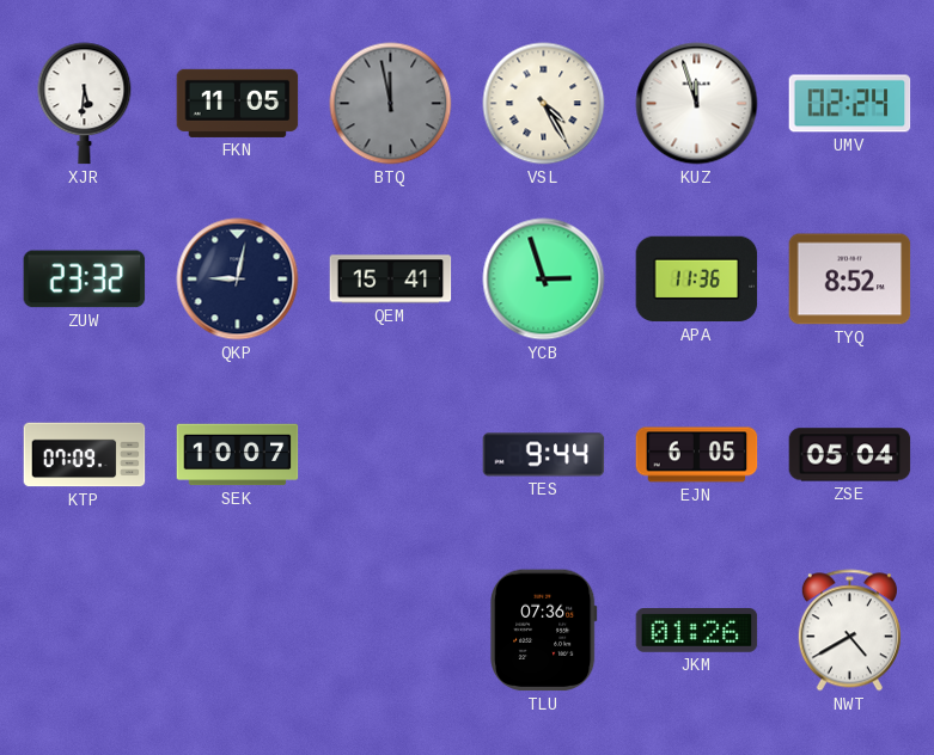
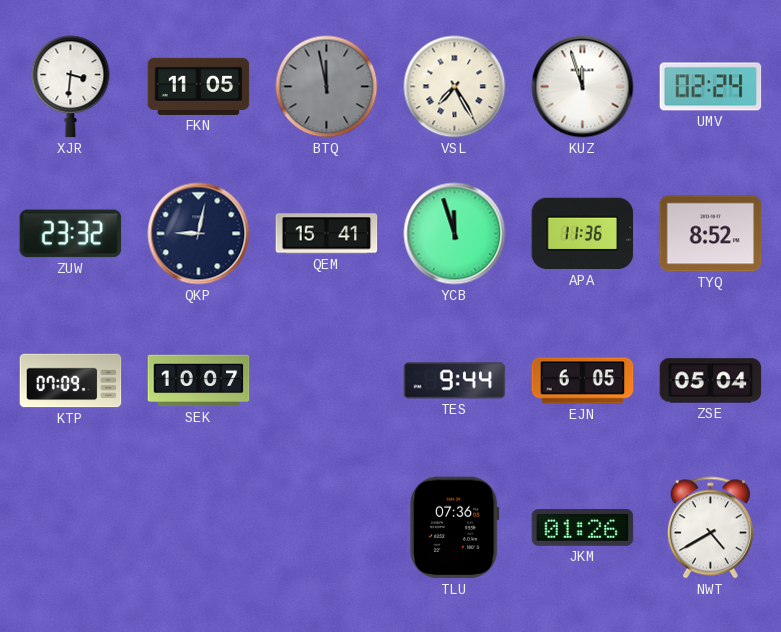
XJR: 5:31 -> 3:31
VSL: 4:25 -> 7:25
YCB: 2:57 -> 11:57
